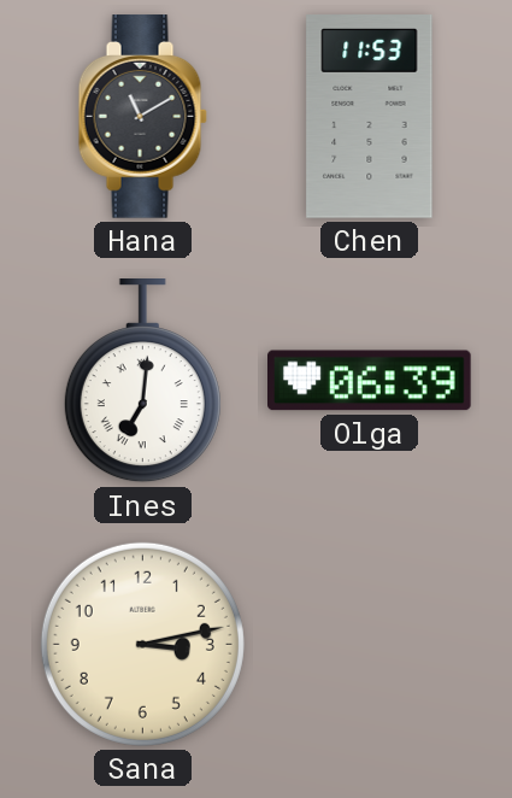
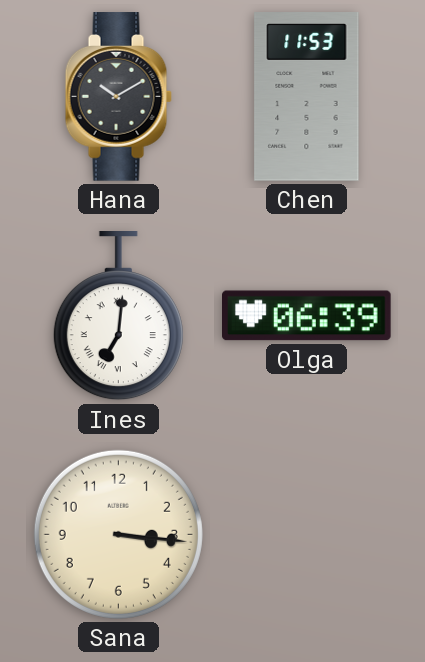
Hana: 11:10 -> 10:10
Sana: 3:13 -> 3:16
